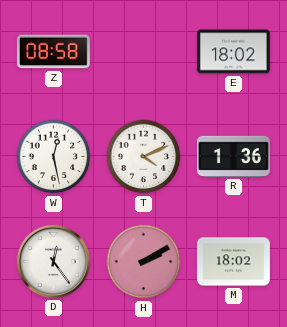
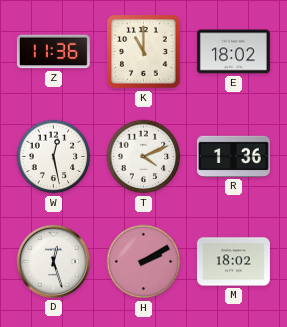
Z: 08:58 -> 11:36
K: none -> 11:00
D: 12:24 -> 12:27
